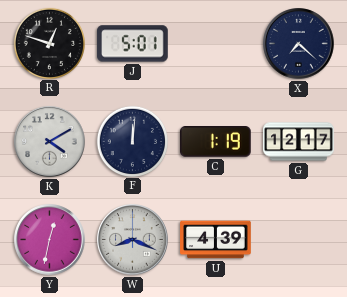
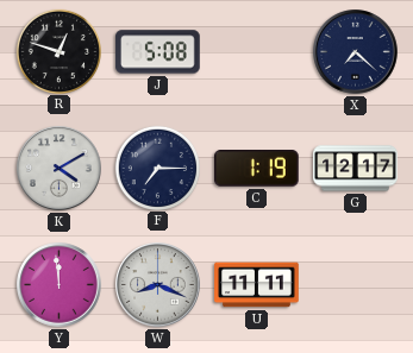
J: 5:01 -> 5:08
F: 12:01 -> 7:15
Y: 12:32 -> 11:59
U: 4:39 -> 11:11
